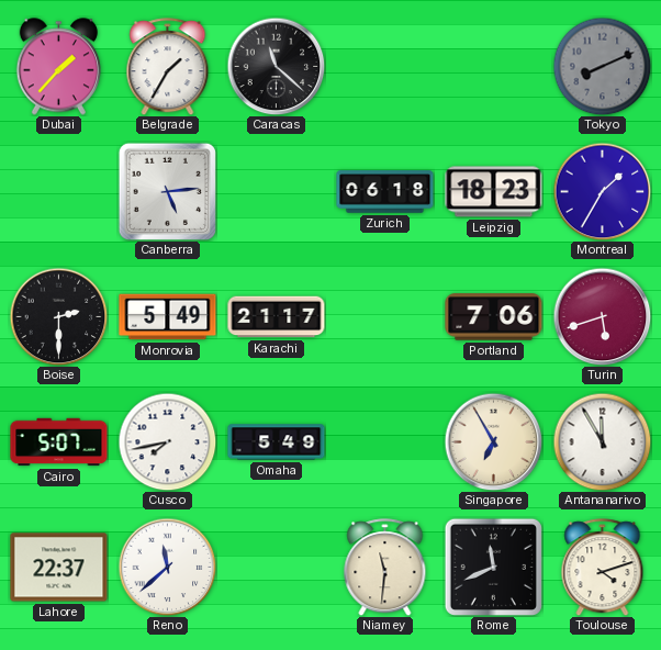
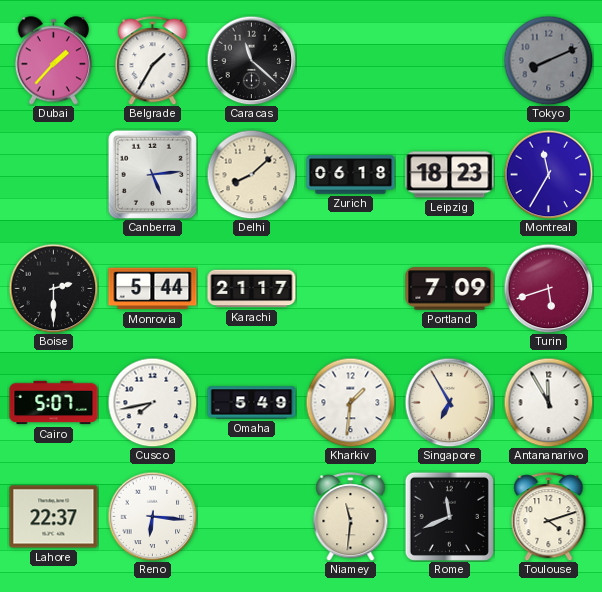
Delhi: none -> 8:08
Montreal: 1:35 -> 11:35
Monrovia: 5:49 -> 5:44
Portland: 7:06 -> 7:09
Kharkiv: none -> 1:31
Reno: 11:38 -> 6:16
